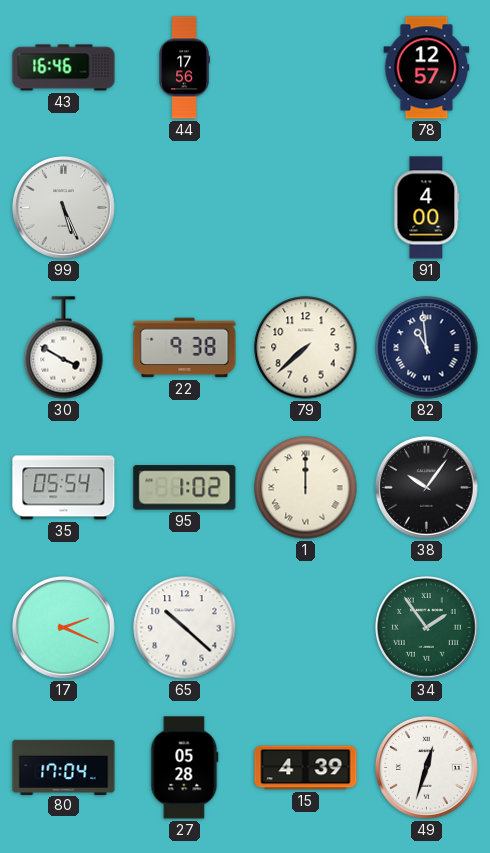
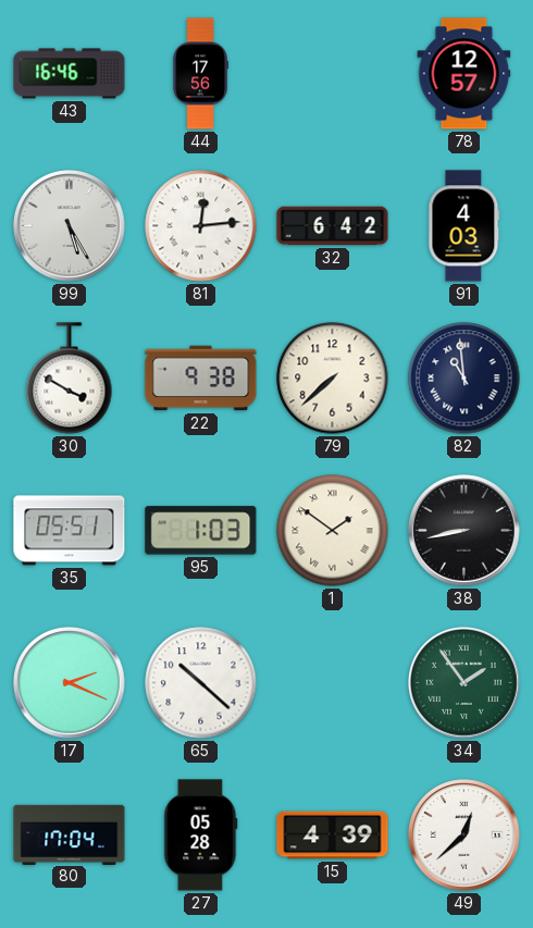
99: 5:26 -> 5:25
81: none -> 12:14
32: none -> 6:42
91: 4:00 -> 4:03
35: 05:54 -> 05:51
95: 1:02 -> 1:03
1: 12:00 -> 1:51
38: 10:06 -> 8:43
49: 12:33 -> 12:38
